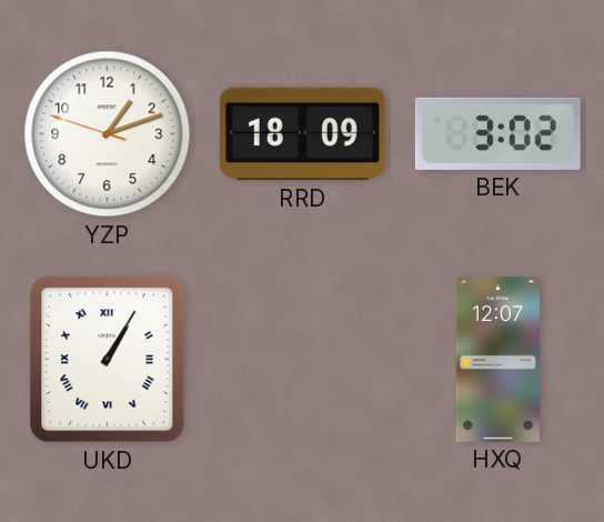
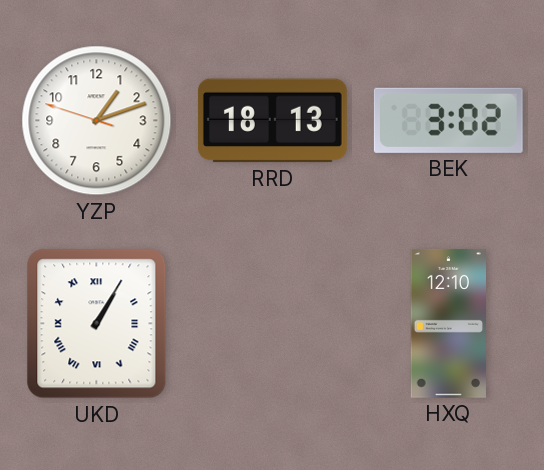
RRD: 18:09 -> 18:13
HXQ: 12:07 -> 12:10
